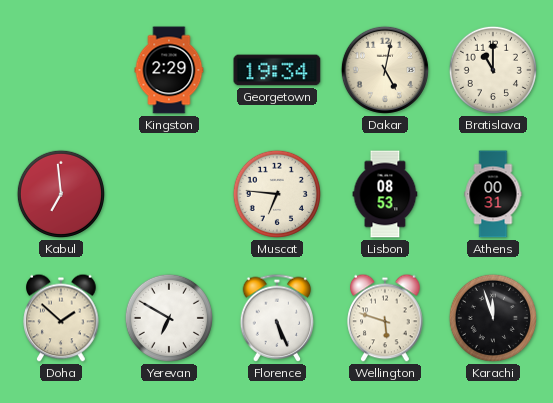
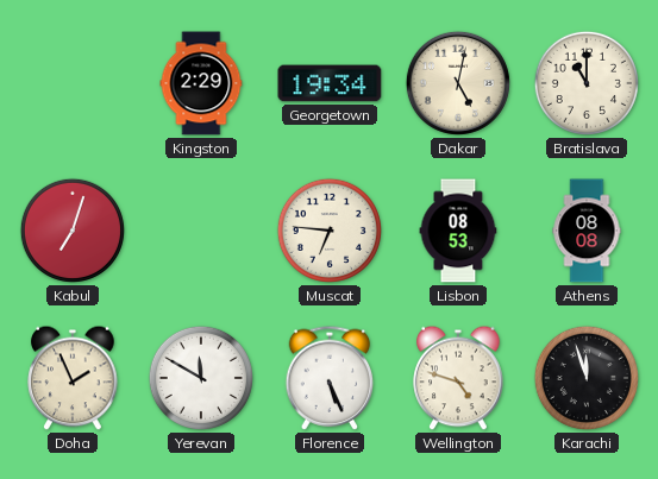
Kabul: 6:59 -> 7:03
Athens: 00:31 -> 08:08
Doha: 1:52 -> 1:56
Yerevan: 6:50 -> 11:50
Wellington: 5:48 -> 4:48
